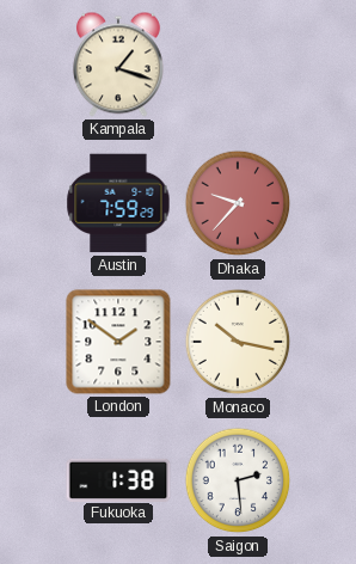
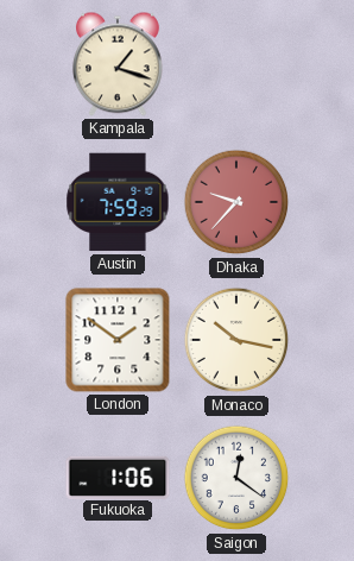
Fukuoka: 1:38 -> 1:06
Saigon: 2:29 -> 12:21
